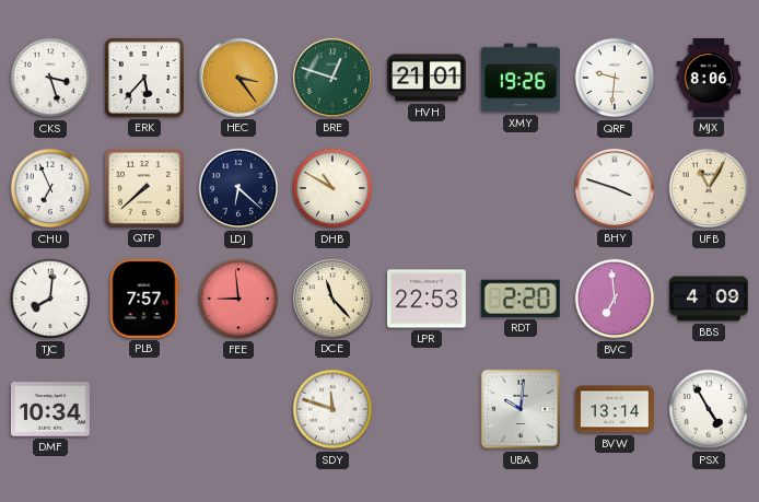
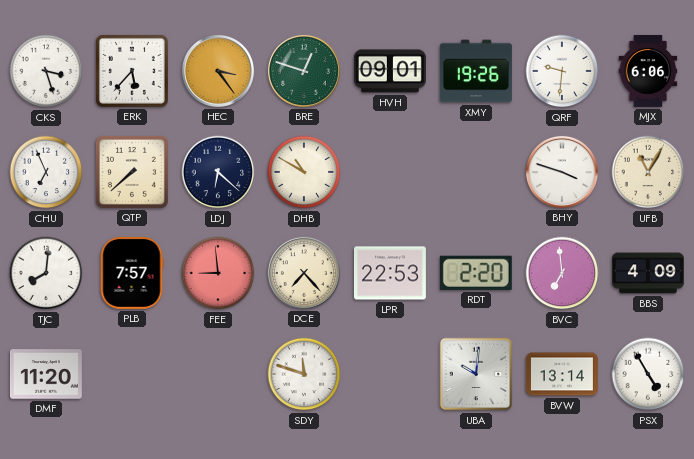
HVH: 21:01 -> 09:01
MJX: 8:06 -> 6:06
DCE: 11:23 -> 7:23
DMF: 10:34 -> 11:20
